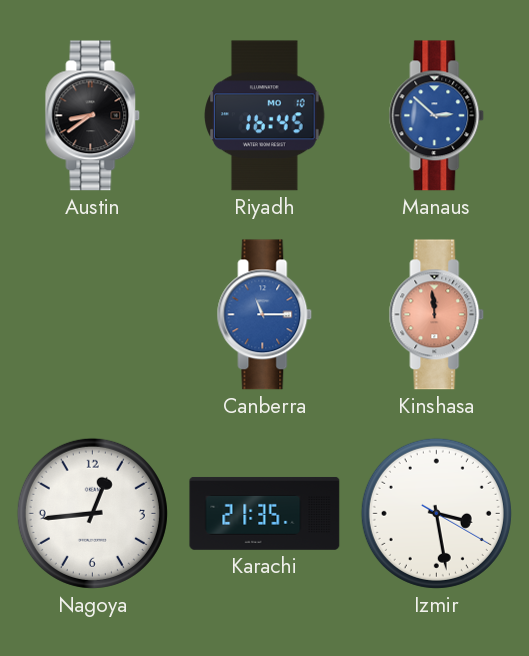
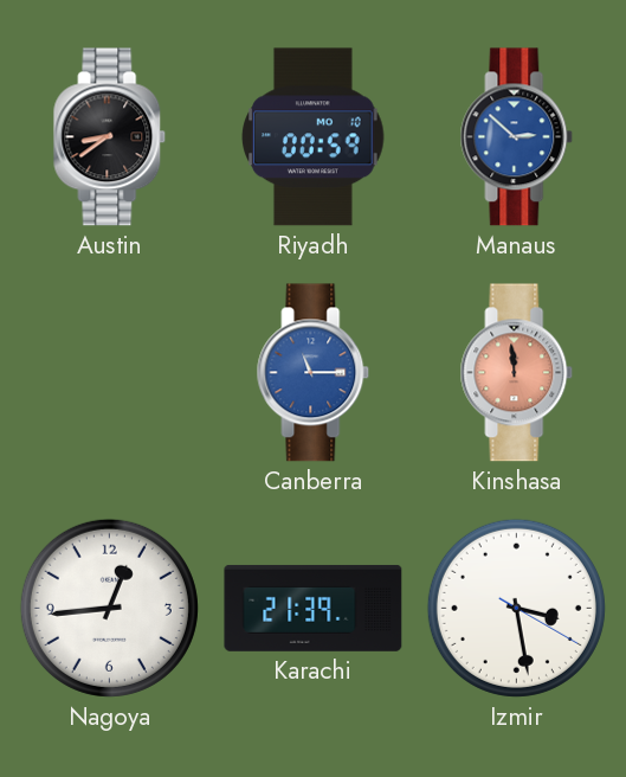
Riyadh: 16:45 -> 00:59
Karachi: 21:35 -> 21:39
